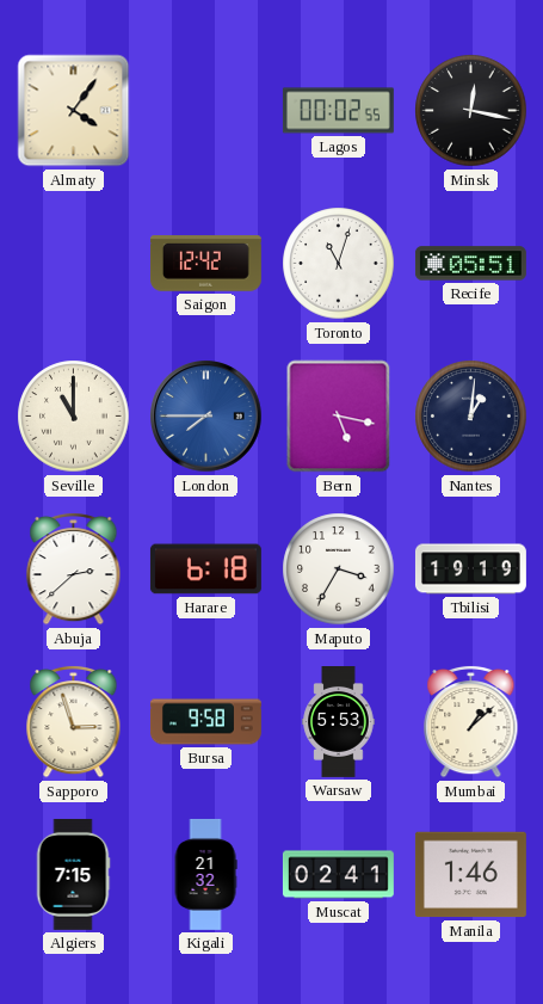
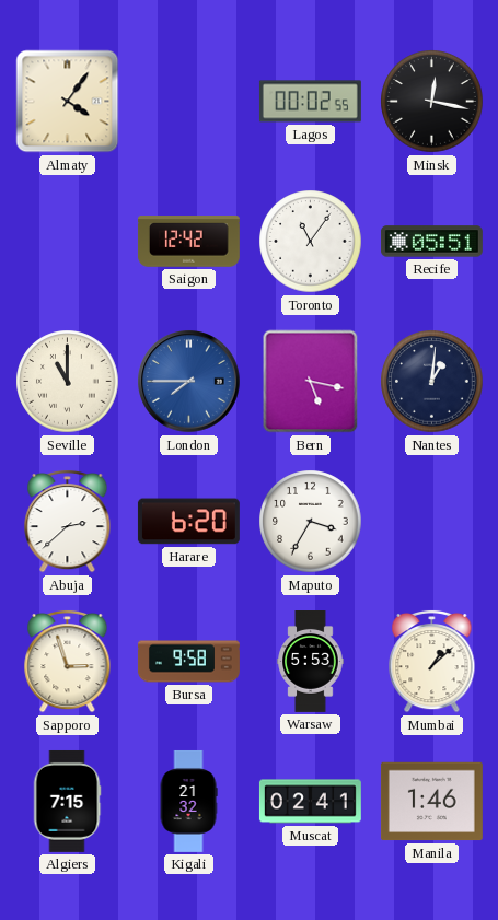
Toronto: 11:03 -> 11:06
Harare: 6:18 -> 6:20
Tbilisi: 19:19 -> none
